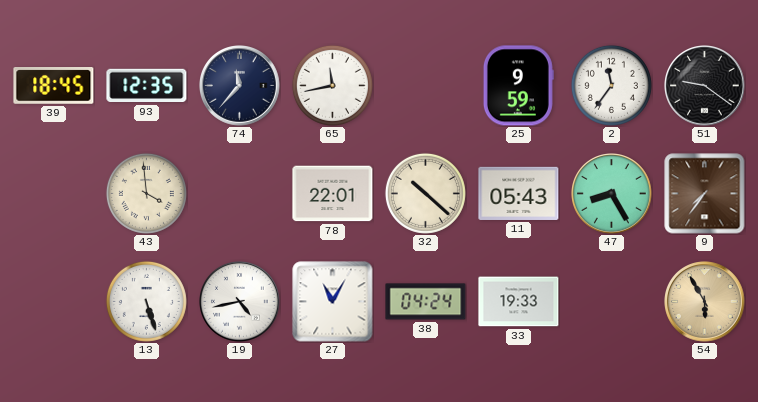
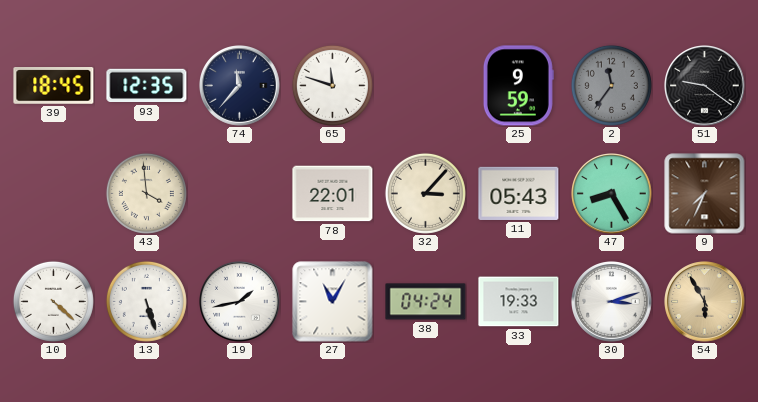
65: 11:43 -> 11:48
2 dial: white -> grey
32: 10:22 -> 3:07
9: 7:36 -> 7:34
10: none -> 4:22
19: 4:43 -> 1:43
30: none -> 3:12
